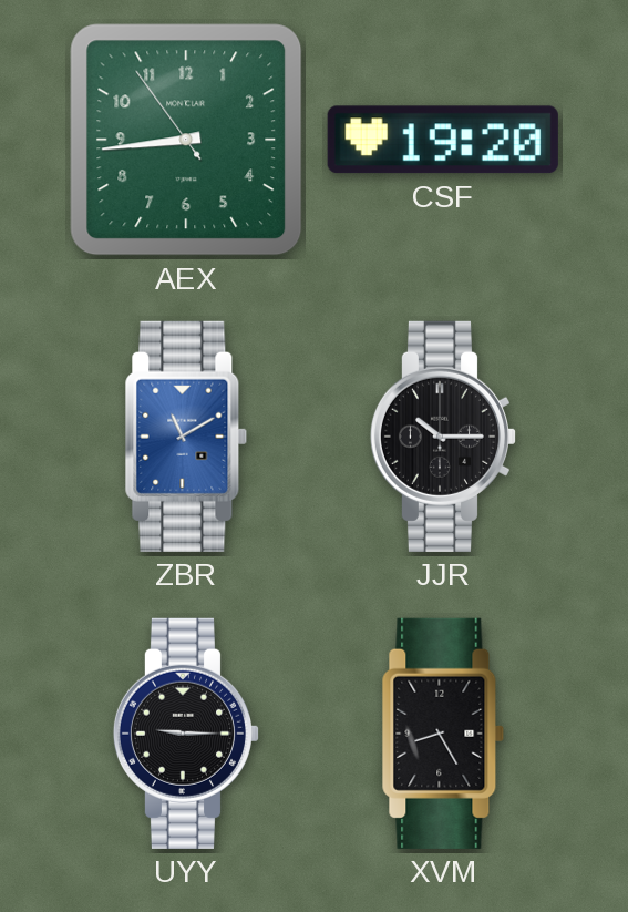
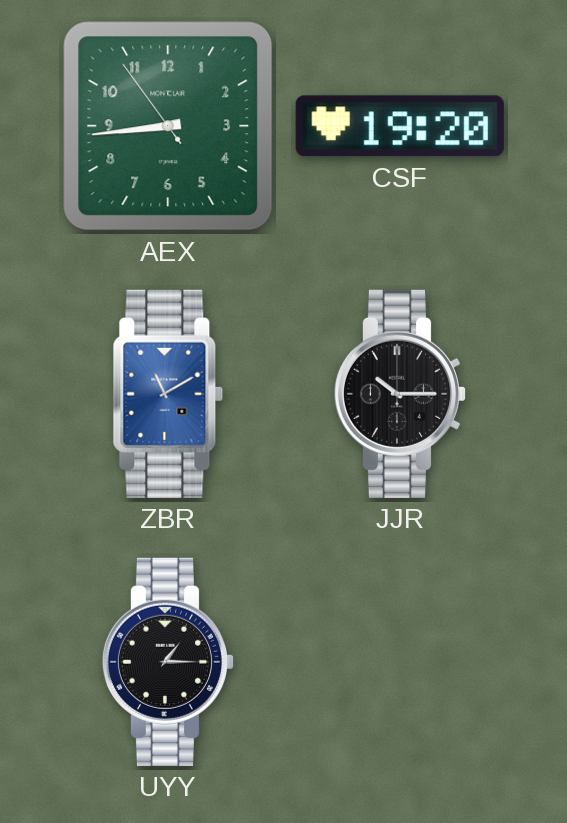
UYY: 9:15 -> 1:15
XVM: 8:25 -> none
